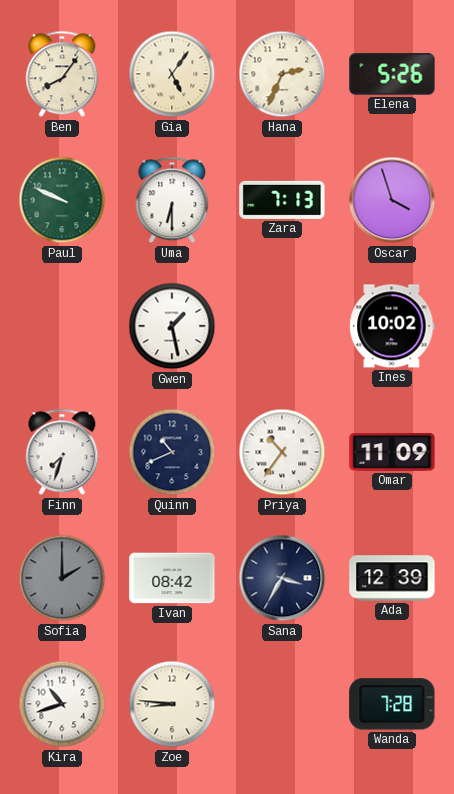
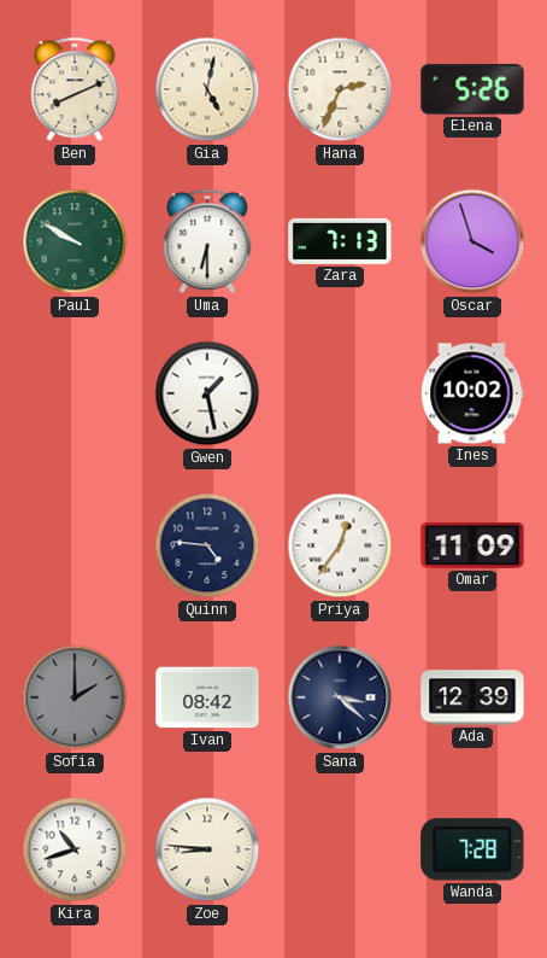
Ben: 8:06 -> 8:11
Gia: 5:06 -> 5:02
Paul: 9:49 -> 9:50
Finn: 7:33 -> none
Quinn: 10:41 -> 4:46
Priya: 10:36 -> 12:36
Sana: 3:35 -> 3:22
